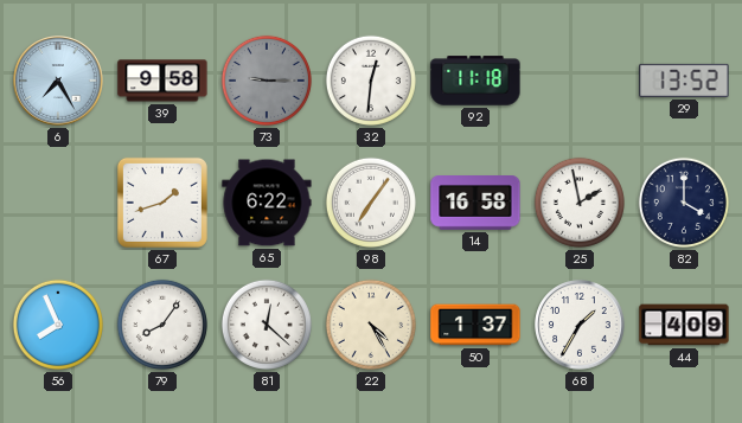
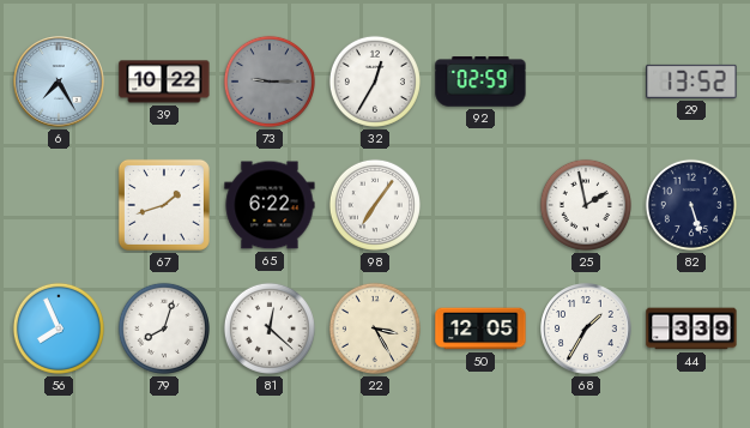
39: 9:58 -> 10:22
32: 12:31 -> 12:35
92: 11:18 -> 02:59
14: 16:58 -> none
82: 4:00 -> 5:27
79: 8:06 -> 8:03
22: 4:25 -> 3:25
50: 1:37 -> 12:05
44: 4:09 -> 3:39
